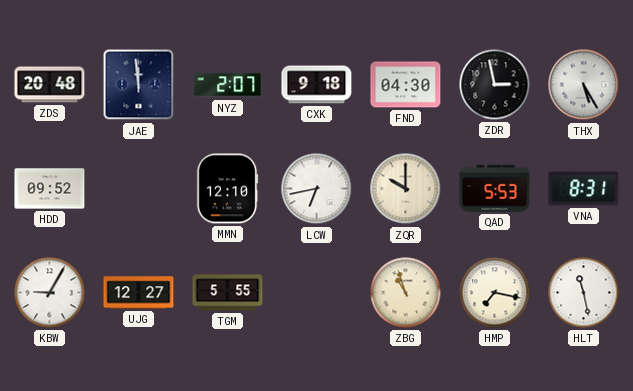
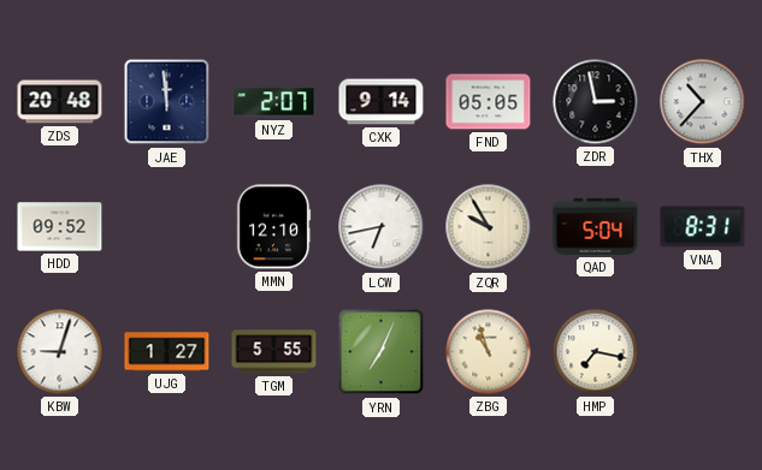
CXK: 9:18 -> 9:14
FND: 04:30 -> 05:05
THX: 5:25 -> 10:37
ZQR: 10:00 -> 9:55
QAD: 5:53 -> 5:04
KBW: 9:05 -> 9:03
UJG: 12:27 -> 1:27
YRN: none -> 7:04
HLT: 11:28 -> none
